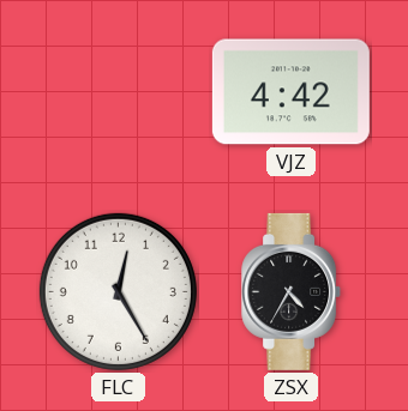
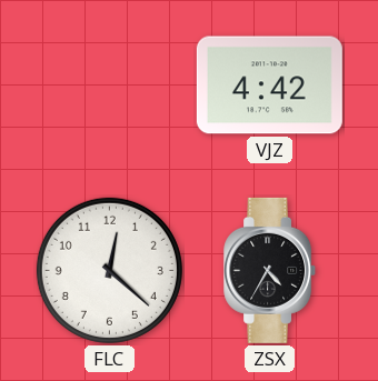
FLC: 12:25 -> 12:22
